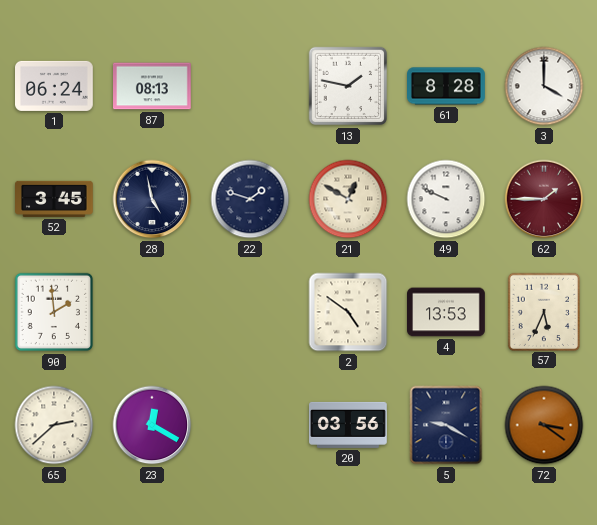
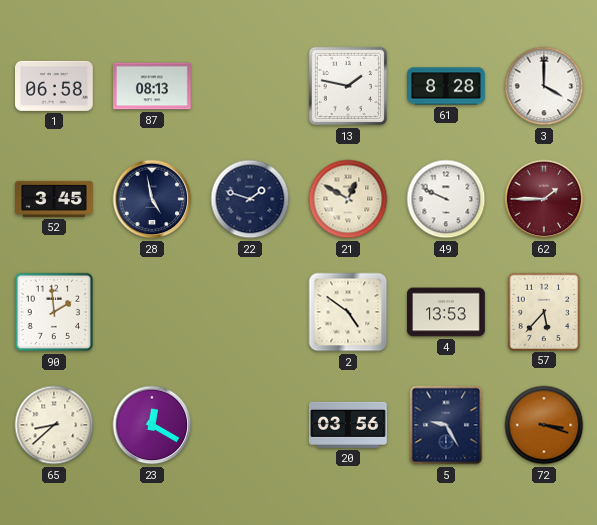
1: 06:24 -> 06:58
57: 5:34 -> 5:37
65: 2:38 -> 8:38
5: 9:20 -> 9:25
72: 3:21 -> 3:18
